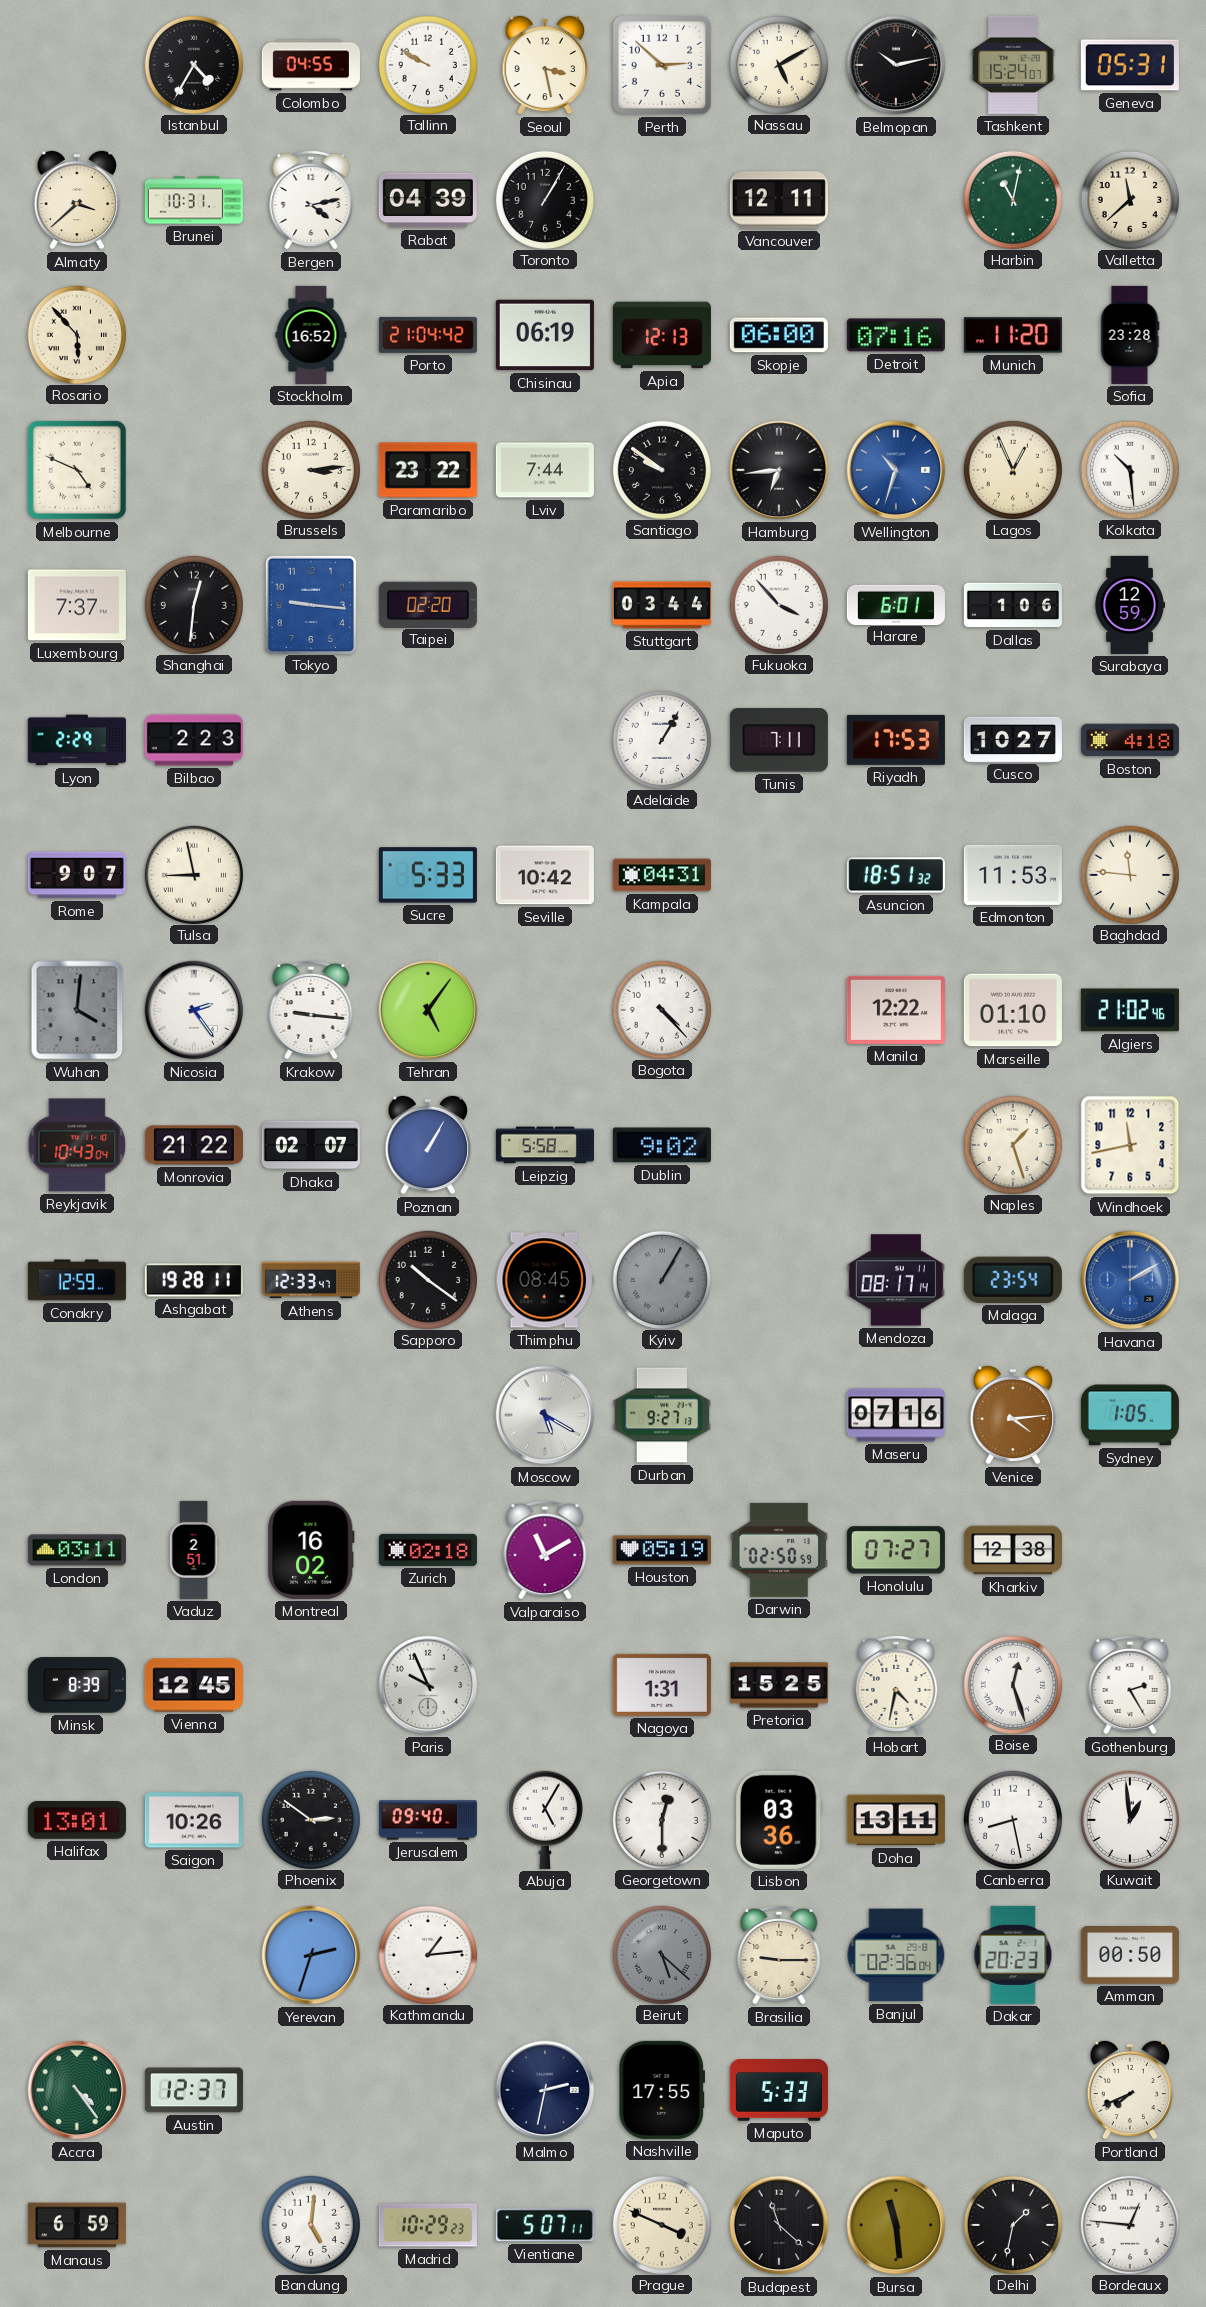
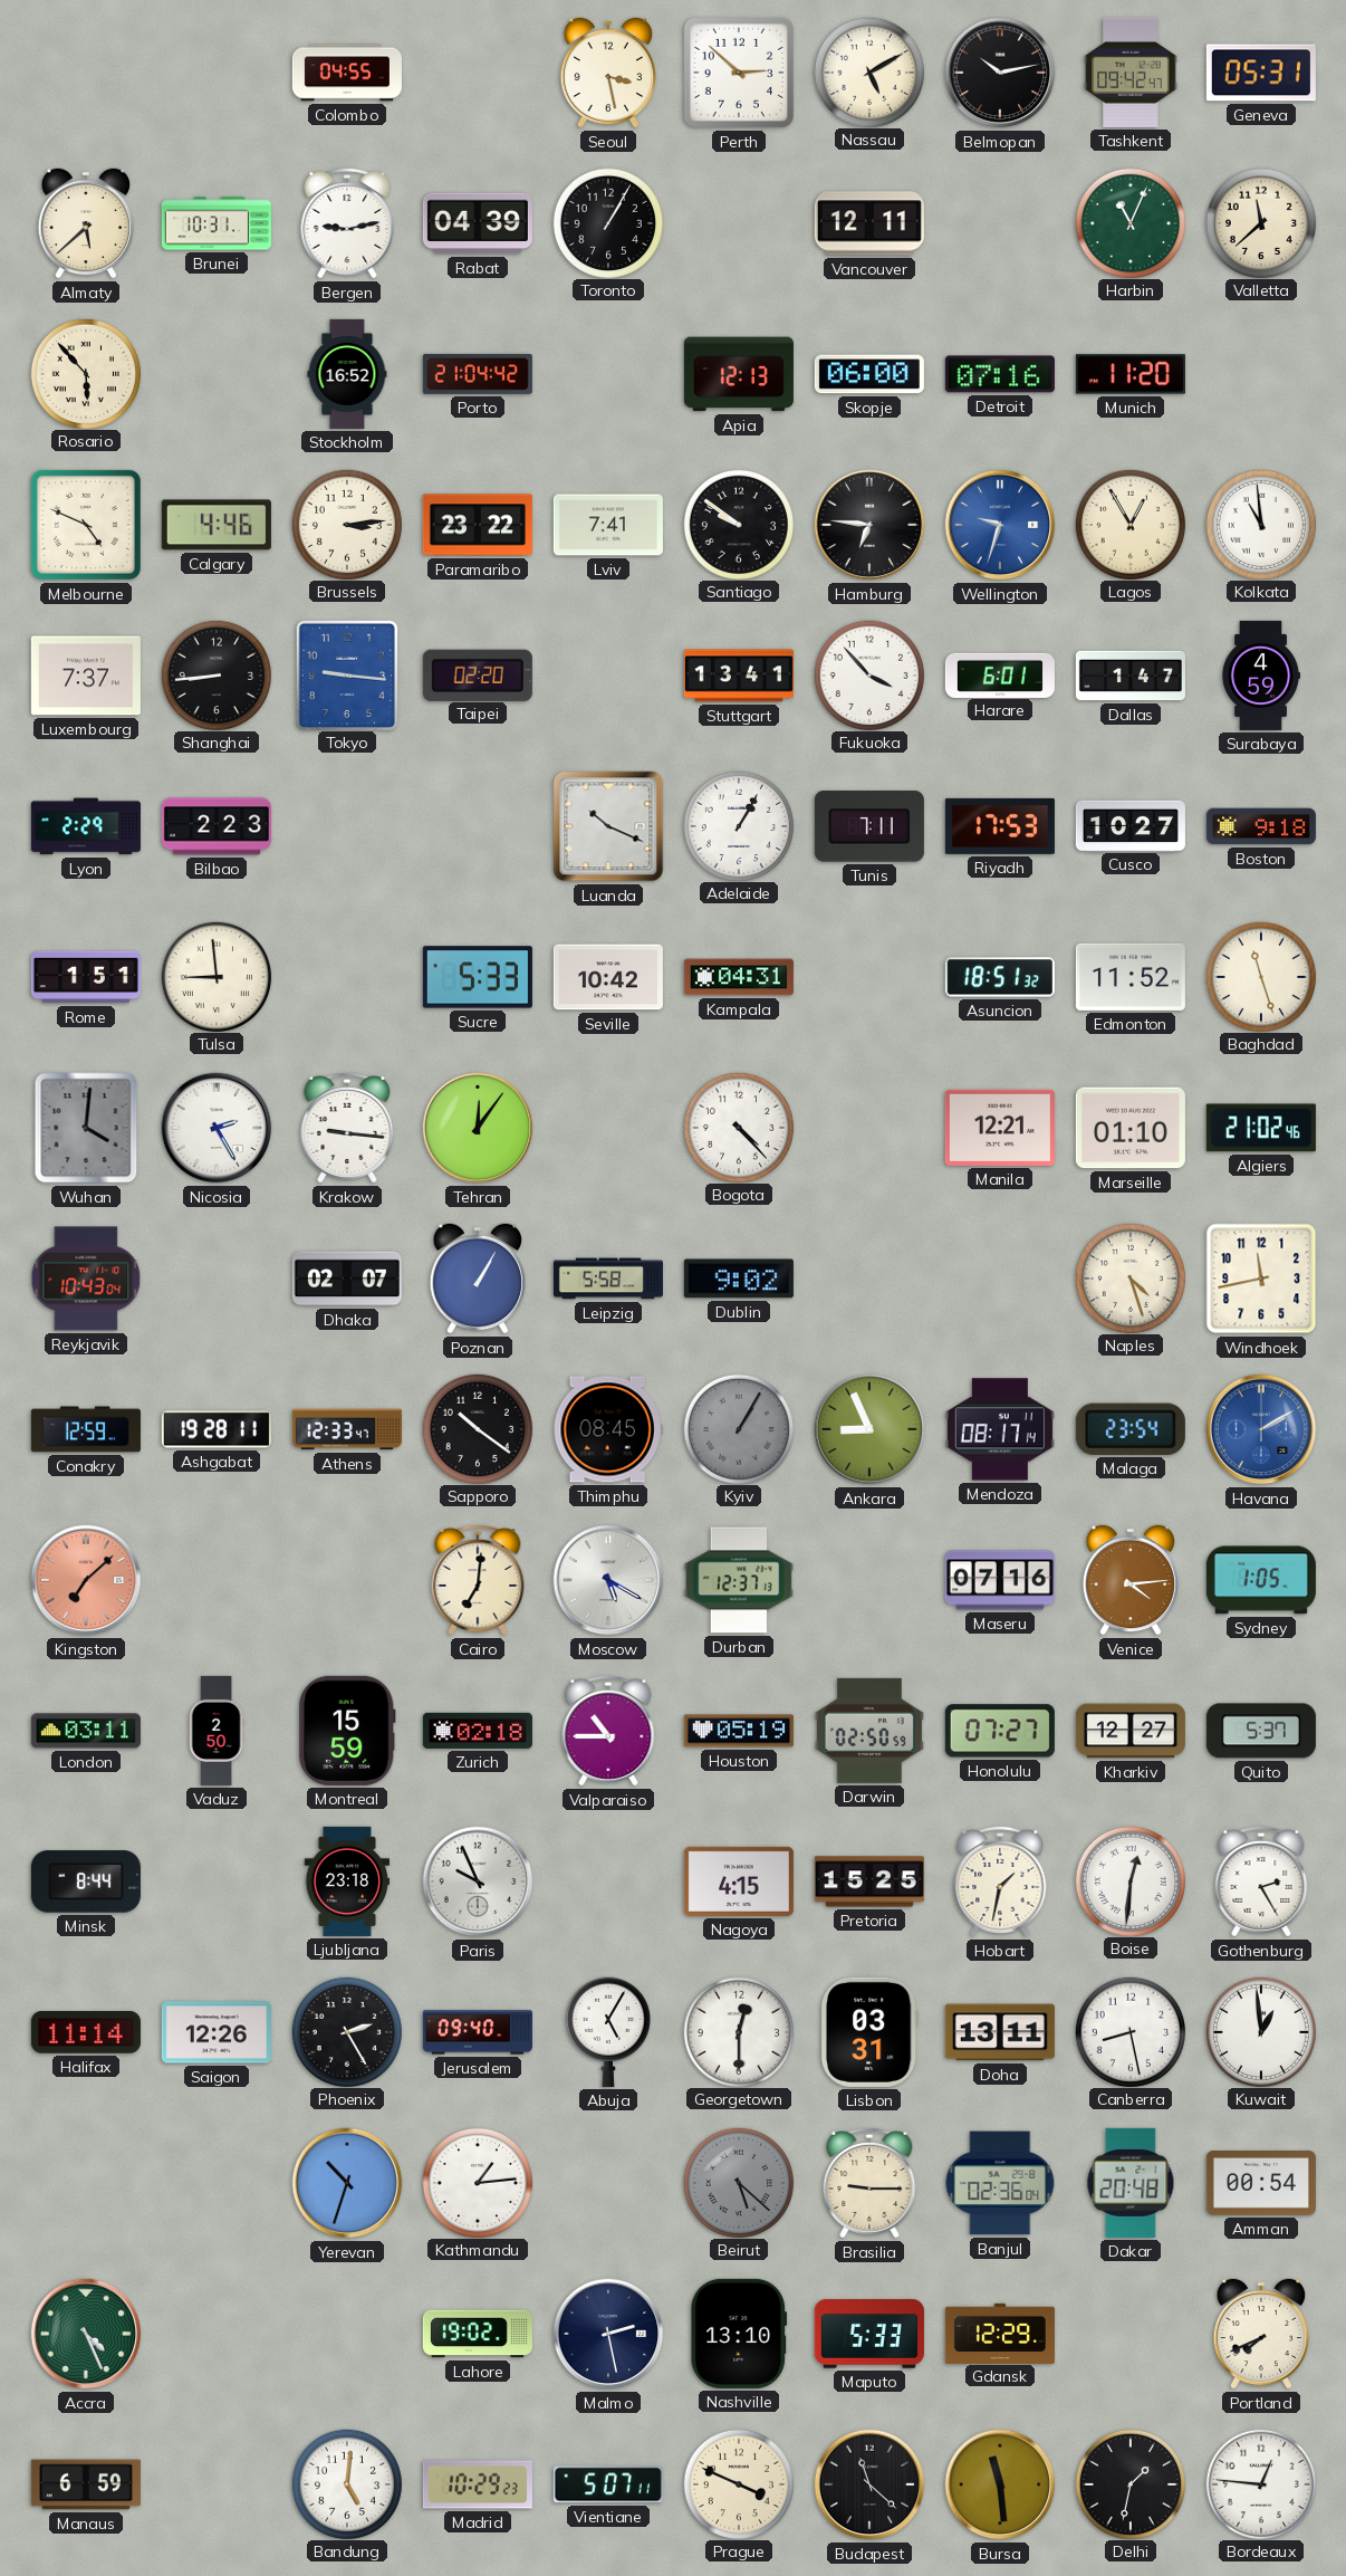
Istanbul: 4:35 -> none
Tallinn: 9:50 -> none
Tashkent: 15:24 -> 09:42
Almaty: 3:38 -> 5:38
Bergen: 4:13 -> 9:13
Harbin: 11:02 -> 11:04
Chisinau: 06:19 -> none
Sofia: 23:28 -> none
Calgary: none -> 4:46
Lviv: 7:44 -> 7:41
Hamburg: 6:44 -> 6:46
Wellington: 10:33 -> 9:33
Lagos: 12:56 -> 12:55
Kolkata: 10:29 -> 10:59
Shanghai: 12:31 -> 8:44
Stuttgart: 03:44 -> 13:41
Dallas: 1:06 -> 1:47
Surabaya: 12:59 -> 4:59
Luanda: none -> 10:19
Boston: 4:18 -> 9:18
Rome: 9:07 -> 1:51
Tulsa: 8:58 -> 8:59
Edmonton: 11:53 -> 11:52
Baghdad: 11:46 -> 11:27
Nicosia: 2:24 -> 2:25
Tehran: 5:06 -> 12:06
Manila: 12:22 -> 12:21
Monrovia: 21:22 -> none
Naples: 1:27 -> 4:27
Ankara: none -> 8:56
Kingston: none -> 7:08
Cairo: none -> 7:01
Durban: 9:27 -> 12:37
Vaduz: 2:51 -> 2:50
Montreal: 16:02 -> 15:59
Valparaiso: 11:10 -> 10:45
Kharkiv: 12:38 -> 12:27
Quito: none -> 5:37
Minsk: 8:39 -> 8:44
Vienna: 12:45 -> none
Ljubljana: none -> 23:18
Nagoya: 1:31 -> 4:15
Hobart: 4:32 -> 1:32
Boise: 12:27 -> 12:31
Halifax: 13:01 -> 11:14
Saigon: 10:26 -> 12:26
Phoenix: 2:51 -> 2:25
Lisbon: 03:36 -> 03:31
Yerevan: 2:33 -> 10:33
Dakar: 20:23 -> 20:48
Amman: 00:50 -> 00:54
Accra: 4:24 -> 4:26
Austin: 12:37 -> none
Lahore: none -> 19:02
Malmo: 2:32 -> 2:28
Nashville: 17:55 -> 13:10
Gdansk: none -> 12:29
